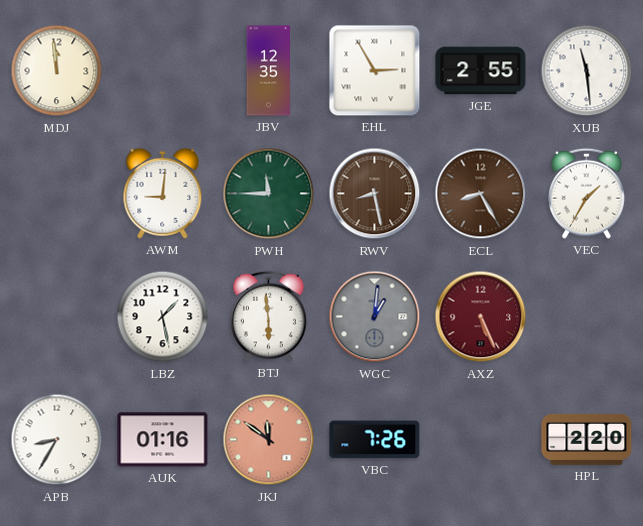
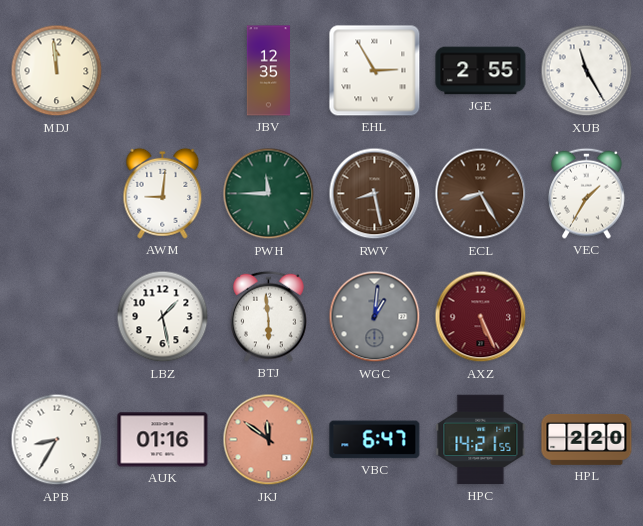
XUB: 11:29 -> 11:25
VBC: 7:26 -> 6:47
HPC: none -> 14:21
